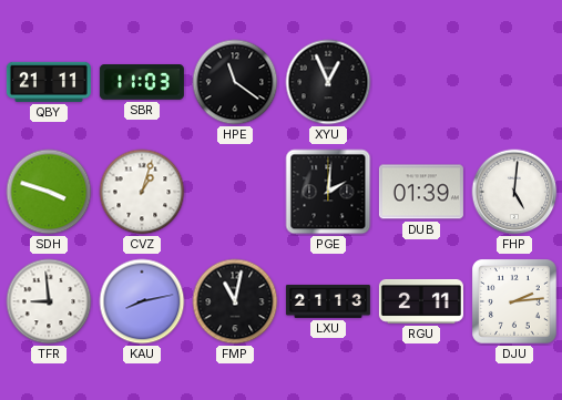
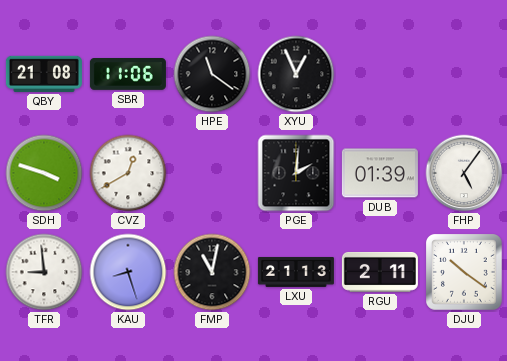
QBY: 21:11 -> 21:08
SBR: 11:03 -> 11:06
CVZ: 1:03 -> 12:40
FHP: 5:01 -> 5:06
KAU: 8:13 -> 8:27
DJU: 2:14 -> 10:21
